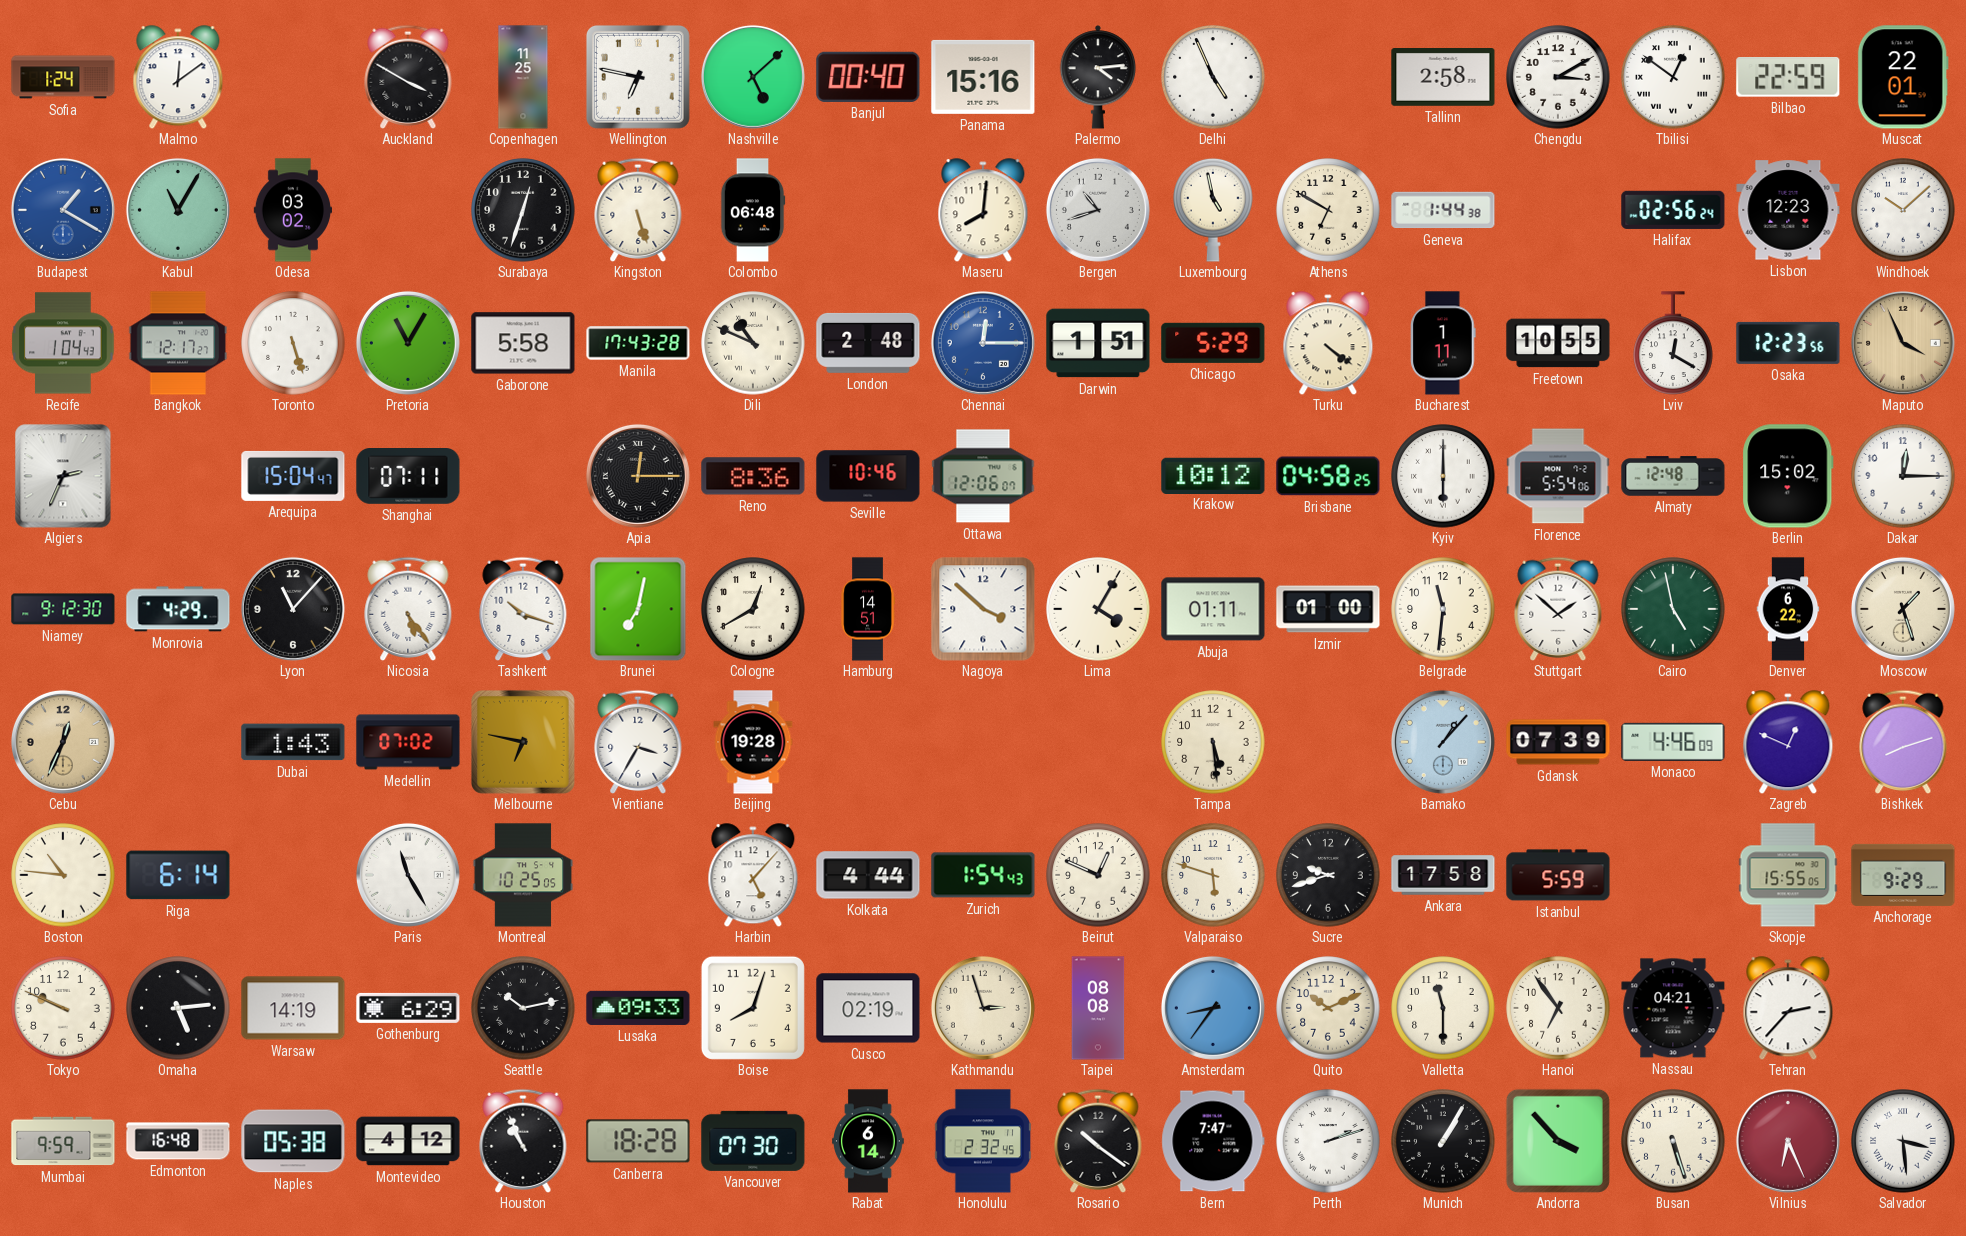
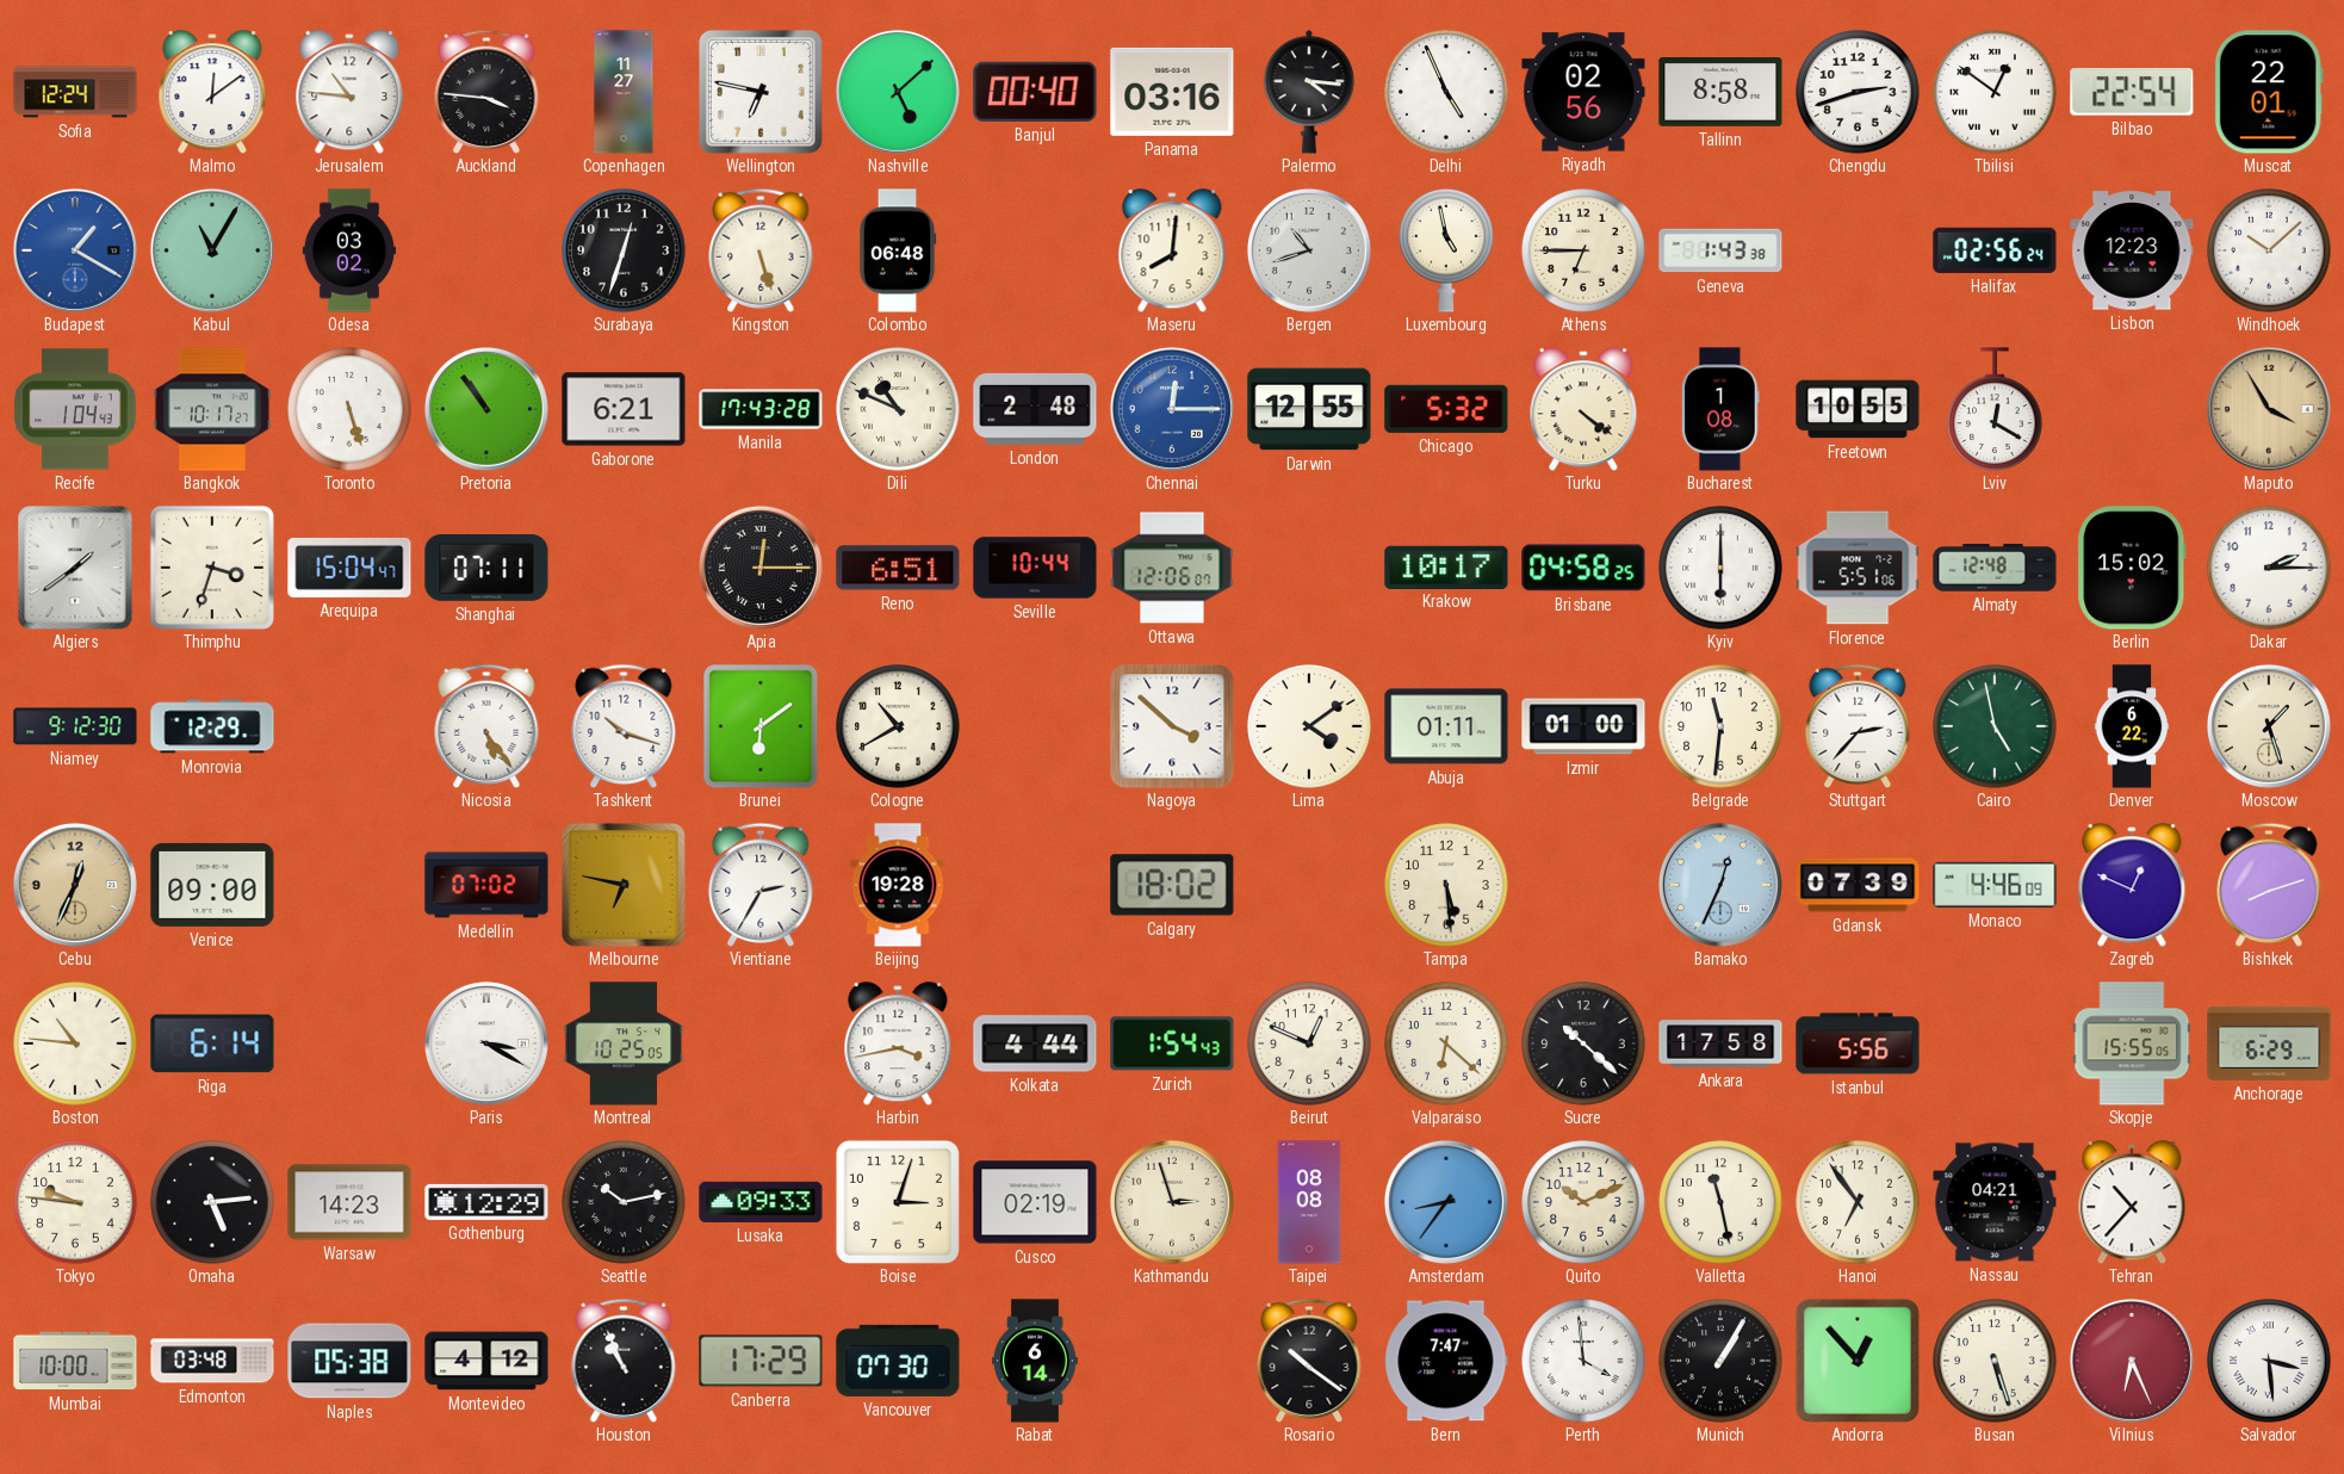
Sofia: 1:24 -> 12:24
Jerusalem: none -> 10:46
Auckland: 3:50 -> 3:46
Copenhagen: 11:25 -> 11:27
Panama: 15:16 -> 03:16
Palermo: 4:14 -> 4:16
Riyadh: none -> 02:56
Tallinn: 2:58 -> 8:58
Chengdu: 3:10 -> 2:42
Bilbao: 22:59 -> 22:54
Athens: 6:50 -> 6:45
Geneva: 1:44 -> 1:43
Bangkok: 12:17 -> 10:17
Pretoria: 11:05 -> 10:54
Gaborone: 5:58 -> 6:21
Darwin: 1:51 -> 12:55
Chicago: 5:29 -> 5:32
Bucharest: 1:11 -> 1:08
Osaka: 12:23 -> none
Maputo: 3:56 -> 3:55
Algiers: 2:34 -> 1:39
Thimphu: none -> 3:33
Reno: 8:36 -> 6:51
Seville: 10:46 -> 10:44
Krakow: 10:12 -> 10:17
Florence: 5:54 -> 5:51
Dakar: 12:15 -> 2:15
Monrovia: 4:29 -> 12:29
Lyon: 11:07 -> none
Brunei: 7:02 -> 6:09
Cologne: 12:40 -> 10:40
Hamburg: 14:51 -> none
Lima: 4:05 -> 4:09
Stuttgart: 1:52 -> 2:37
Venice: none -> 09:00
Dubai: 1:43 -> none
Vientiane: 3:35 -> 2:35
Calgary: none -> 18:02
Bamako: 1:07 -> 12:34
Paris: 11:25 -> 3:20
Harbin: 5:07 -> 3:43
Valparaiso: 5:48 -> 6:22
Sucre: 9:42 -> 10:22
Istanbul: 5:59 -> 5:56
Anchorage: 9:29 -> 6:29
Tokyo: 9:49 -> 9:46
Warsaw: 14:19 -> 14:23
Gothenburg: 6:29 -> 12:29
Boise: 8:03 -> 3:03
Valletta: 11:30 -> 11:28
Tehran: 2:37 -> 10:37
Mumbai: 9:59 -> 10:00
Edmonton: 16:48 -> 03:48
Canberra: 18:28 -> 17:29
Honolulu: 2:32 -> none
Perth: 2:12 -> 3:59
Andorra: 3:53 -> 12:53
